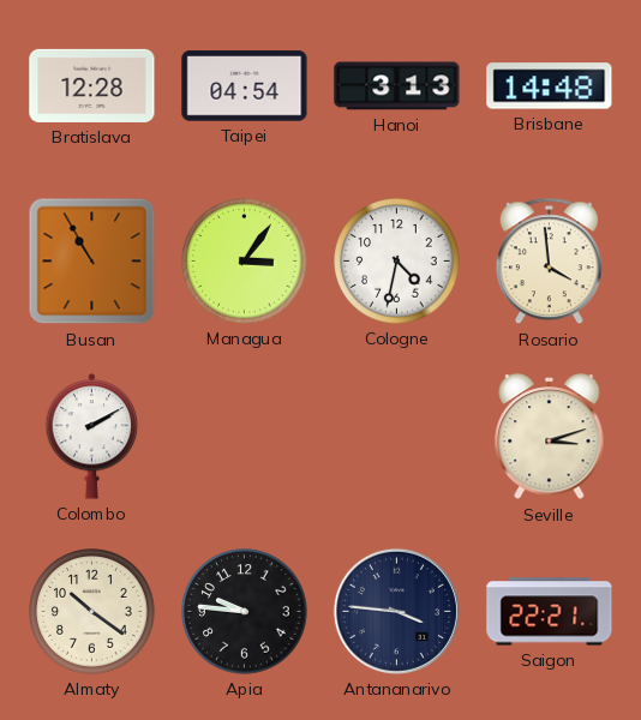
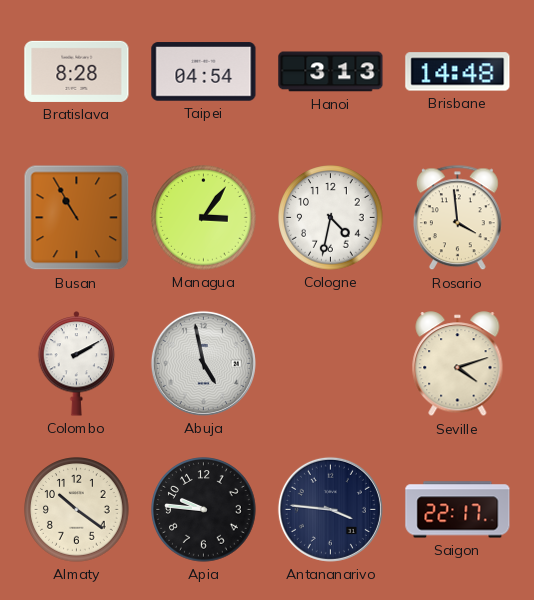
Bratislava: 12:28 -> 8:28
Abuja: none -> 4:58
Seville: 3:12 -> 4:12
Saigon: 22:21 -> 22:17
